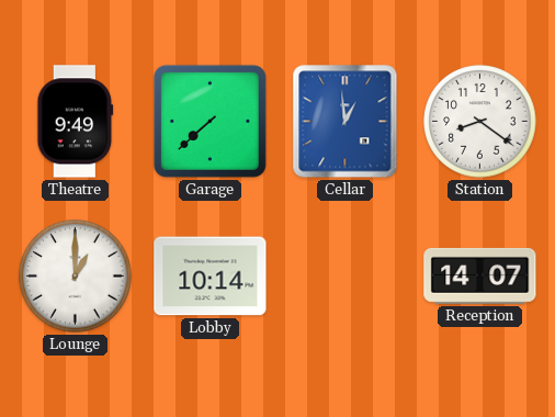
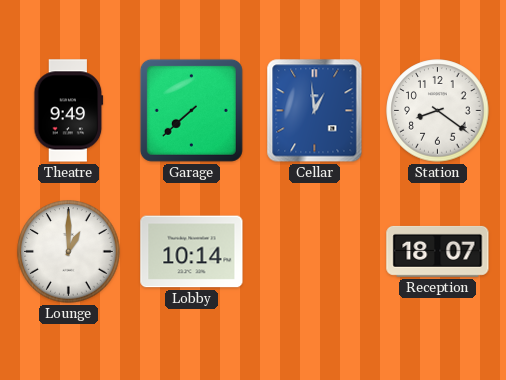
Reception: 14:07 -> 18:07
